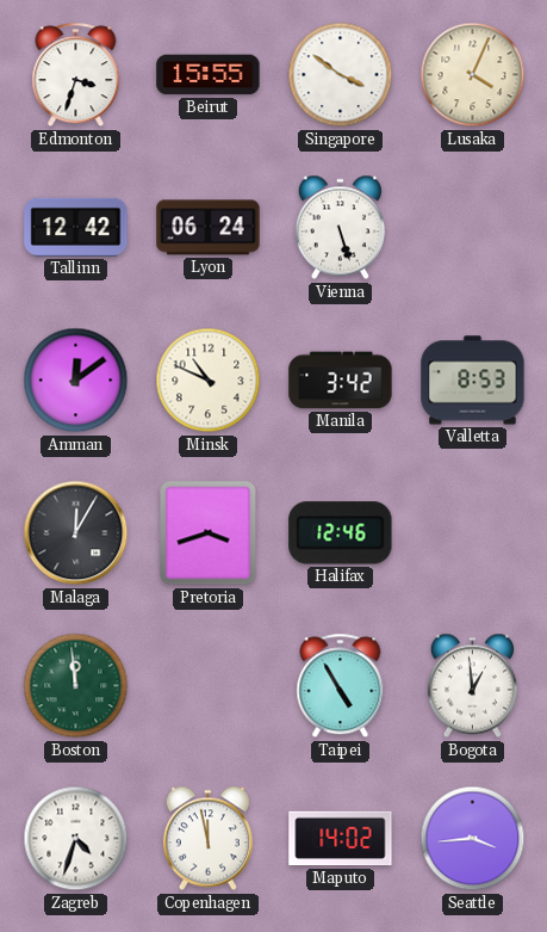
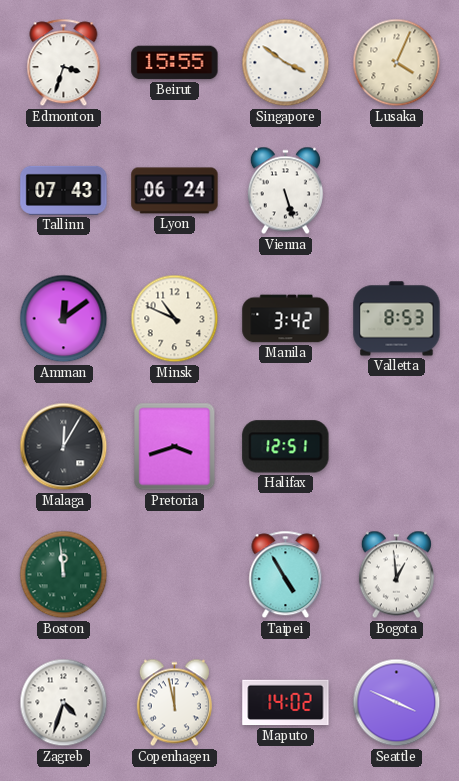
Tallinn: 12:42 -> 07:43
Halifax: 12:46 -> 12:51
Seattle: 3:44 -> 3:49
